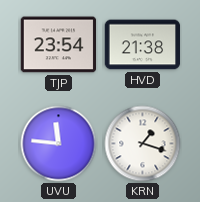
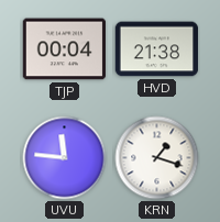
TJP: 23:54 -> 00:04
